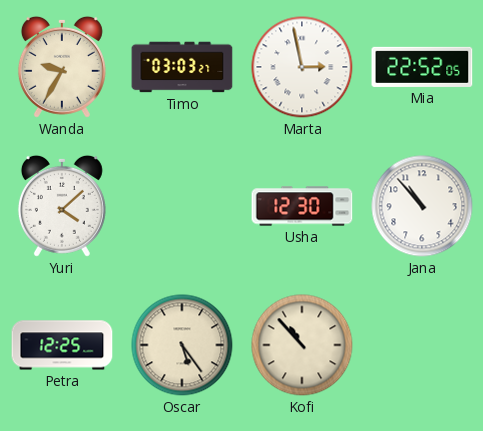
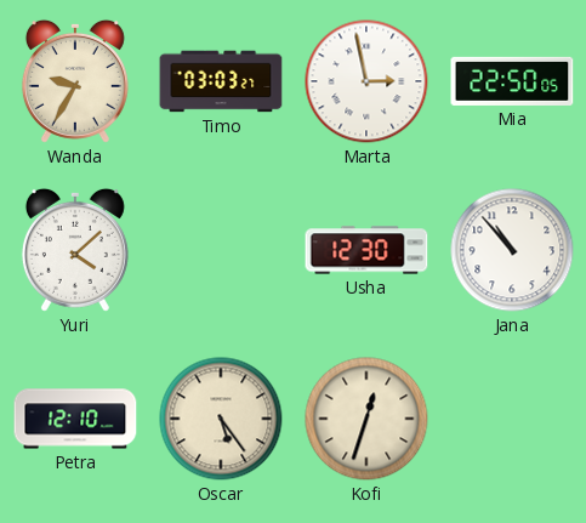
Mia: 22:52 -> 22:50
Petra: 12:25 -> 12:10
Kofi: 10:53 -> 12:33
